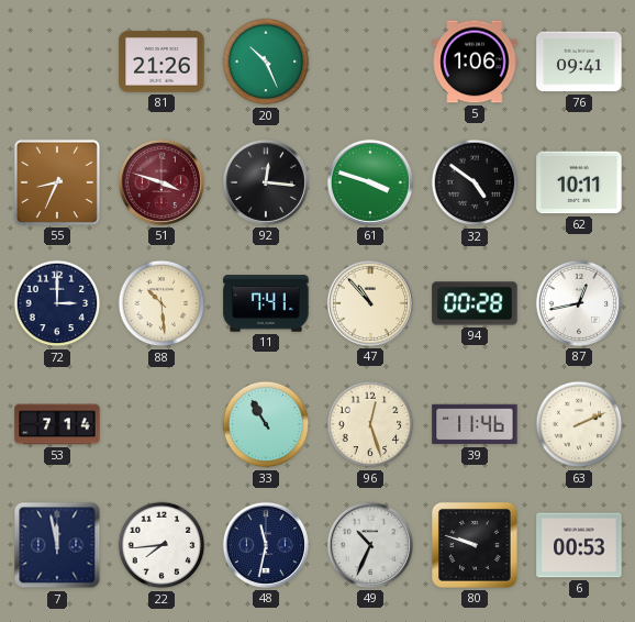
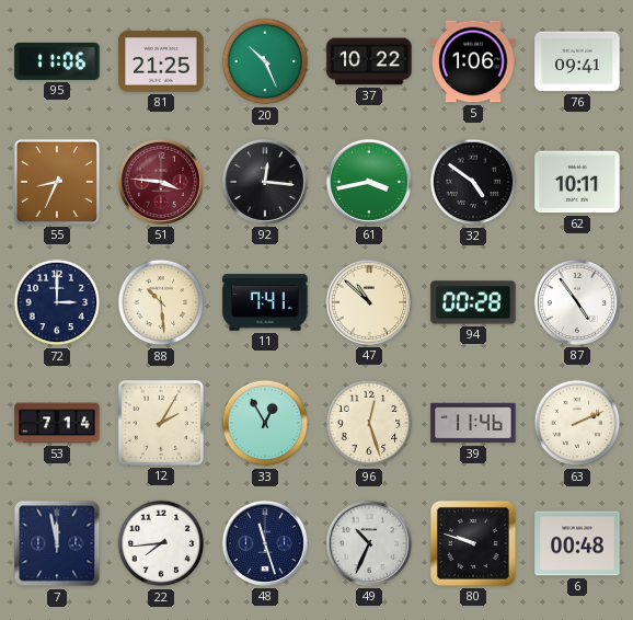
95: none -> 11:06
81: 21:26 -> 21:25
37: none -> 10:22
51: 3:48 -> 3:46
61: 3:48 -> 3:43
47: 10:53 -> 10:52
87: 12:43 -> 4:54
12: none -> 2:05
33: 10:55 -> 12:55
48: 11:32 -> 11:27
6: 00:53 -> 00:48
